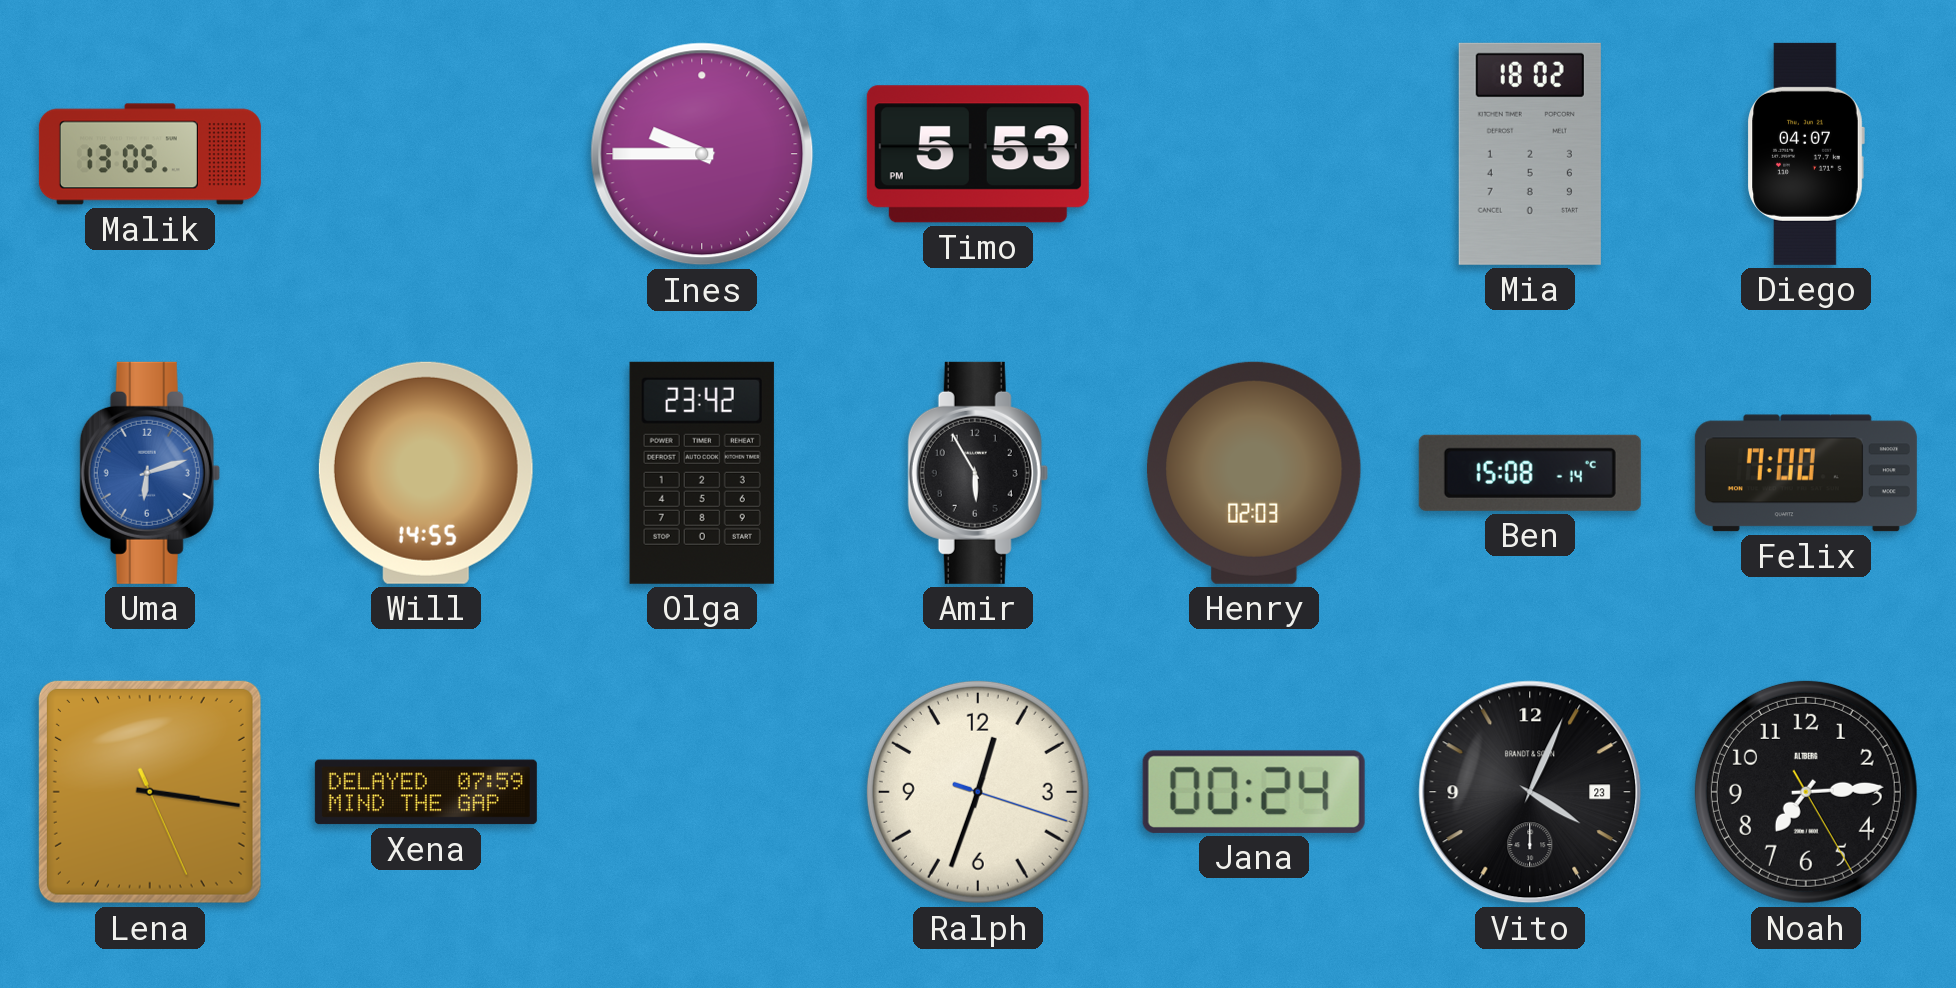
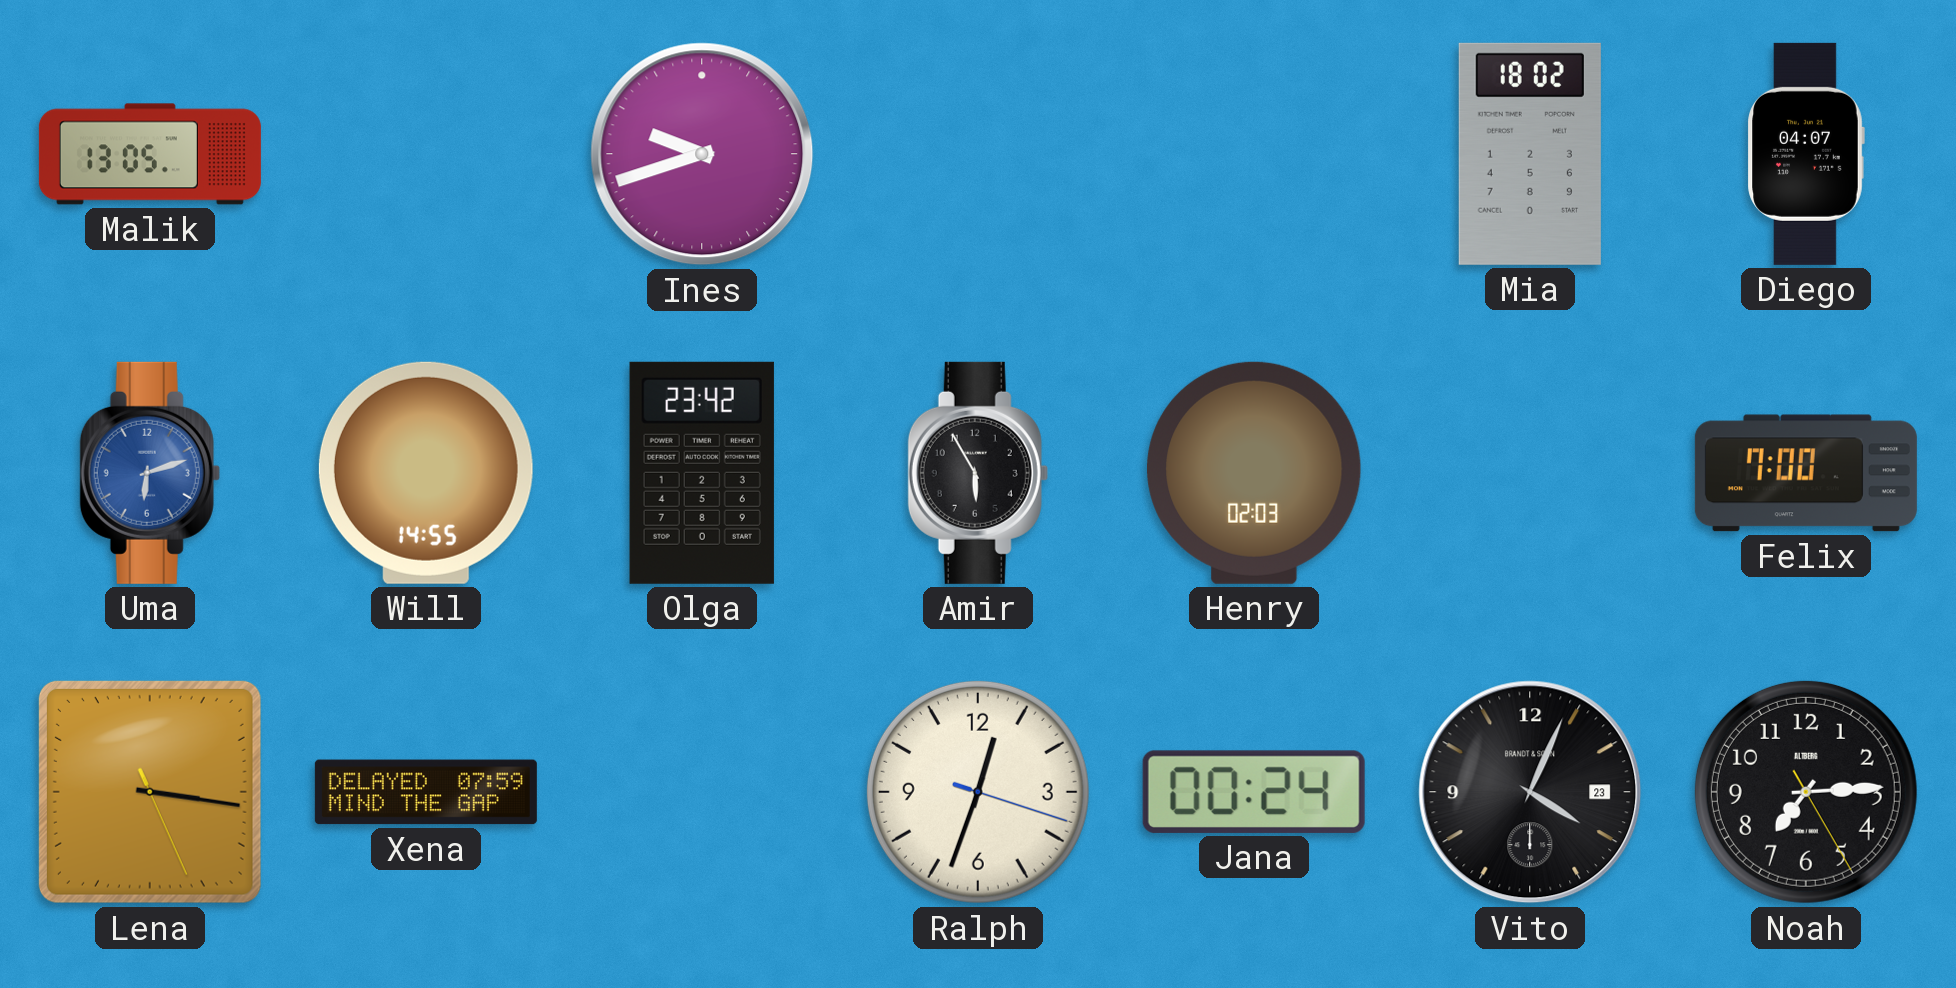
Ines: 9:45 -> 9:42
Timo: 5:53 -> none
Ben: 15:08 -> none
